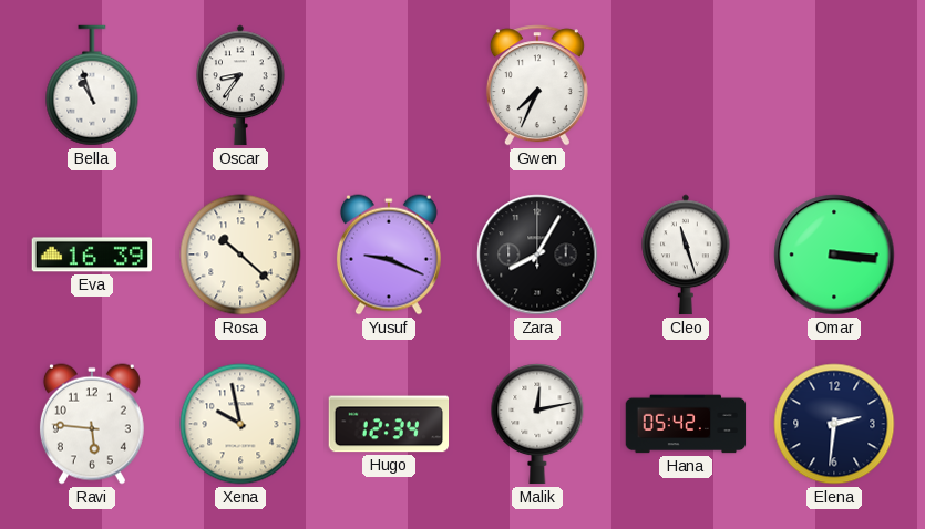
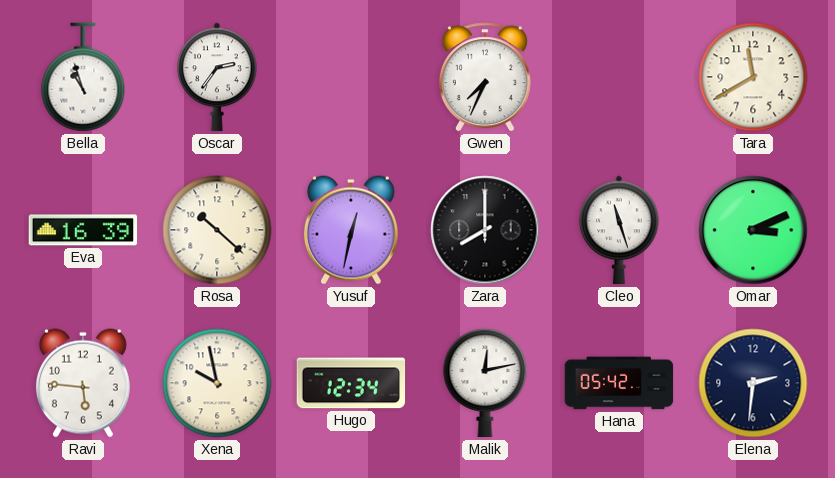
Oscar: 8:36 -> 2:36
Tara: none -> 11:40
Yusuf: 9:19 -> 12:32
Zara: 8:05 -> 8:00
Omar: 3:16 -> 3:11
